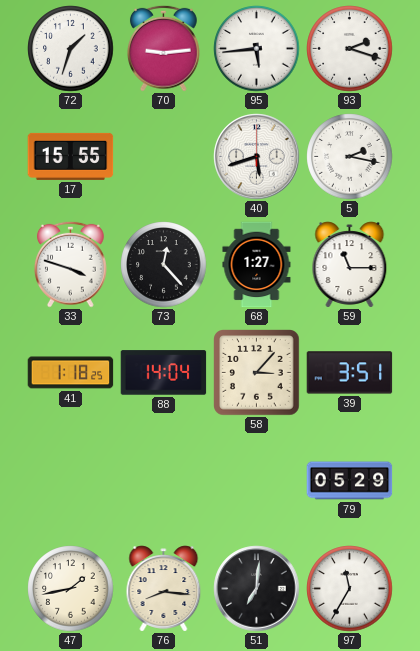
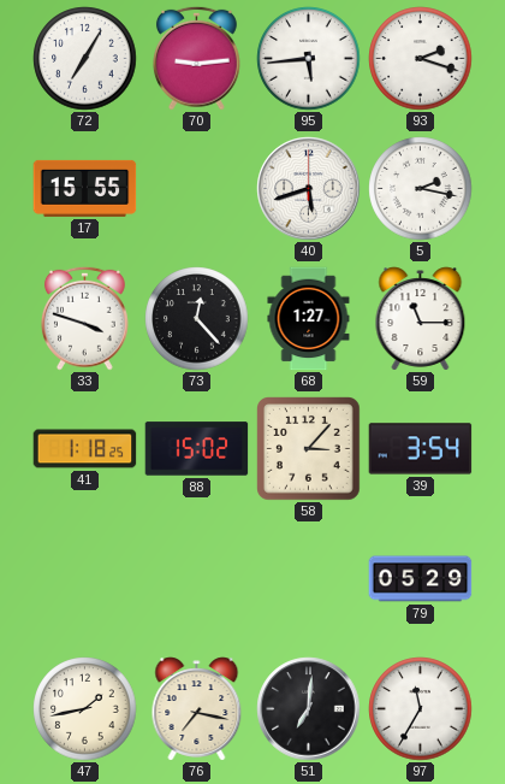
72: 1:33 -> 7:05
88: 14:04 -> 15:02
39: 3:51 -> 3:54
76: 8:16 -> 7:17
